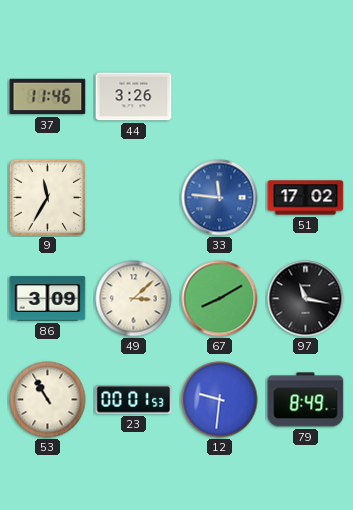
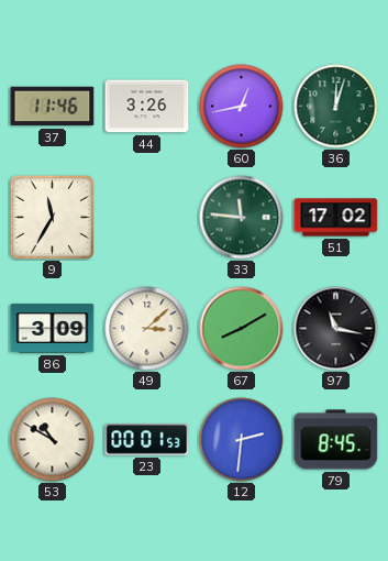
60: none -> 12:43
36: none -> 12:03
33 dial: blue -> green
53: 10:55 -> 10:50
12: 9:31 -> 2:31
79: 8:49 -> 8:45
